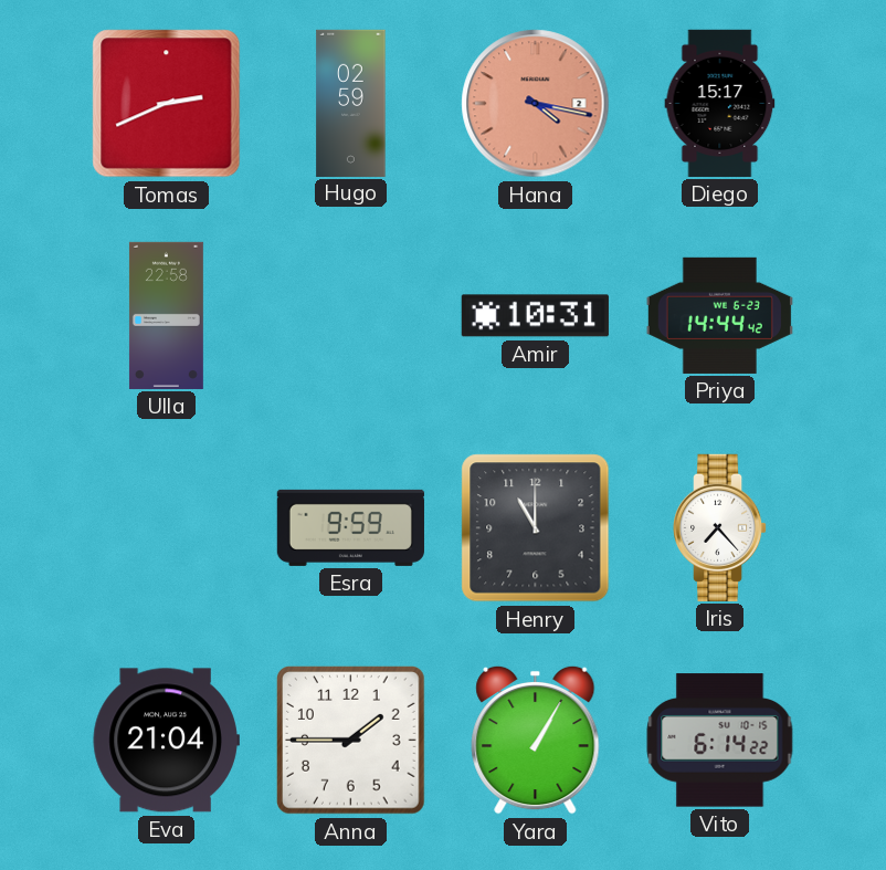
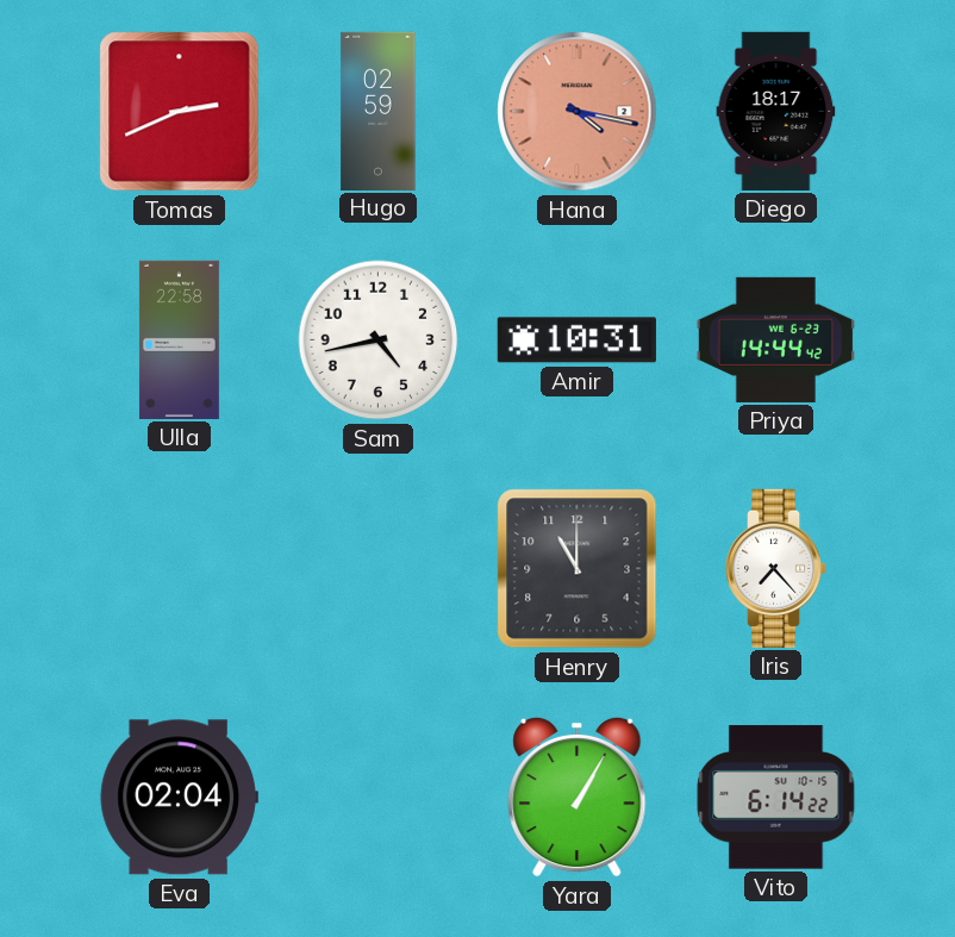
Diego: 15:17 -> 18:17
Sam: none -> 4:43
Esra: 9:59 -> none
Eva: 21:04 -> 02:04
Anna: 1:45 -> none
